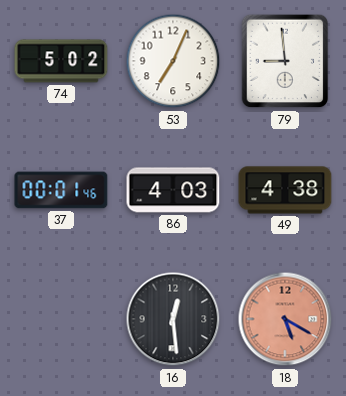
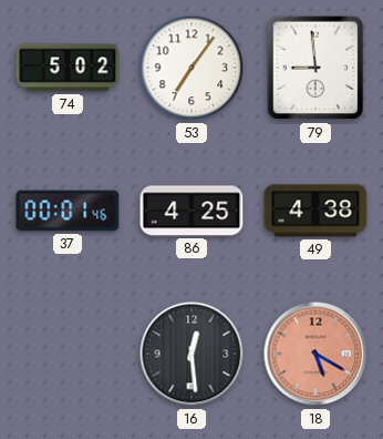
53: 7:04 -> 7:06
86: 4:03 -> 4:25
